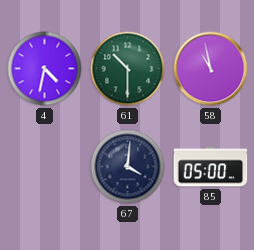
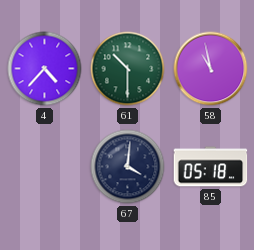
4: 4:32 -> 4:37
85: 05:00 -> 05:18
